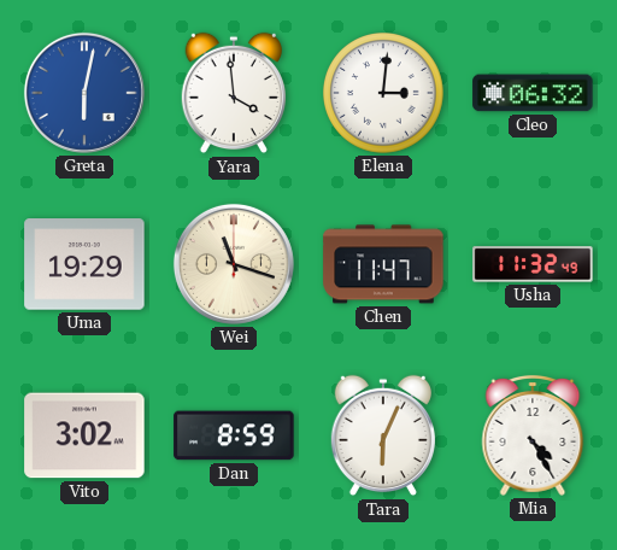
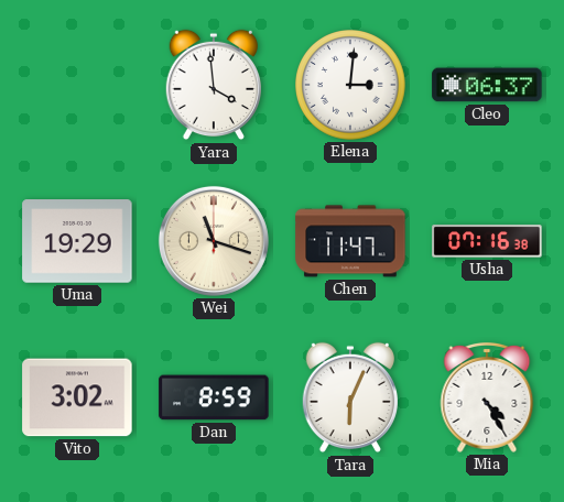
Greta: 6:02 -> none
Cleo: 06:32 -> 06:37
Usha: 11:32 -> 07:16
